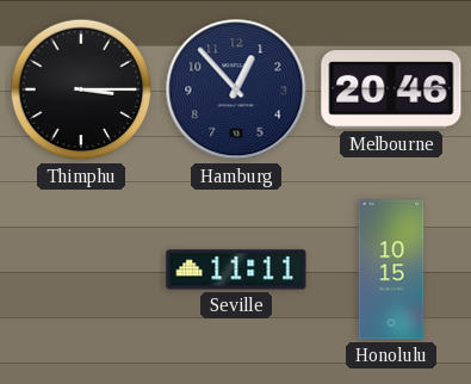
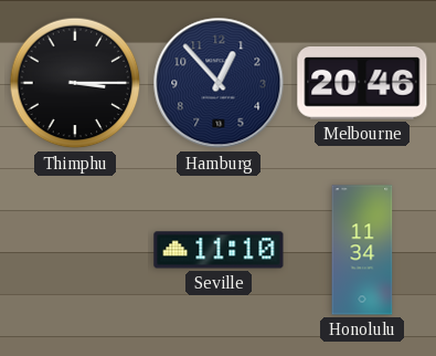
Seville: 11:11 -> 11:10
Honolulu: 10:15 -> 11:34
